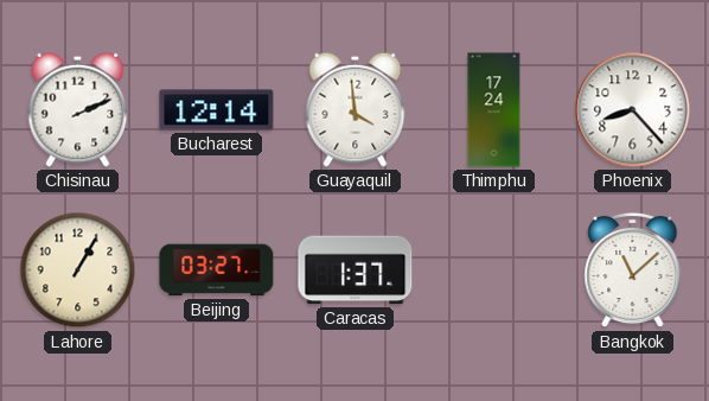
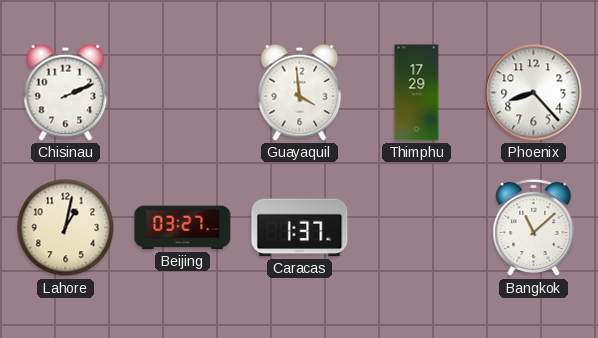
Bucharest: 12:14 -> none
Thimphu: 17:24 -> 17:29
Lahore: 1:05 -> 1:02
